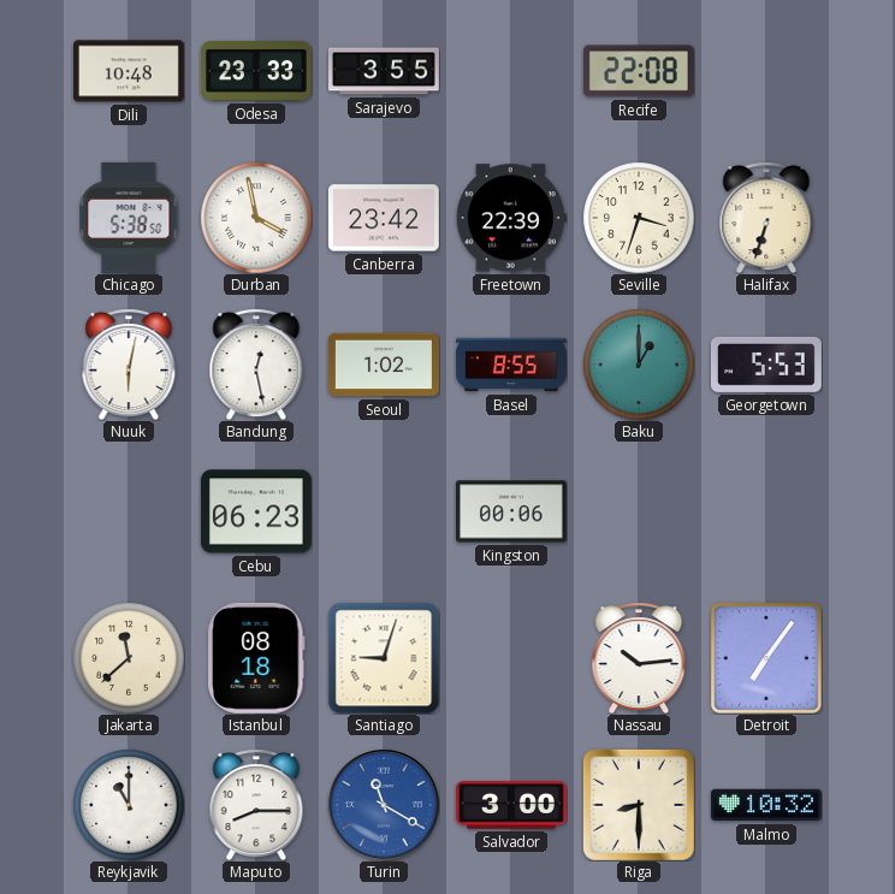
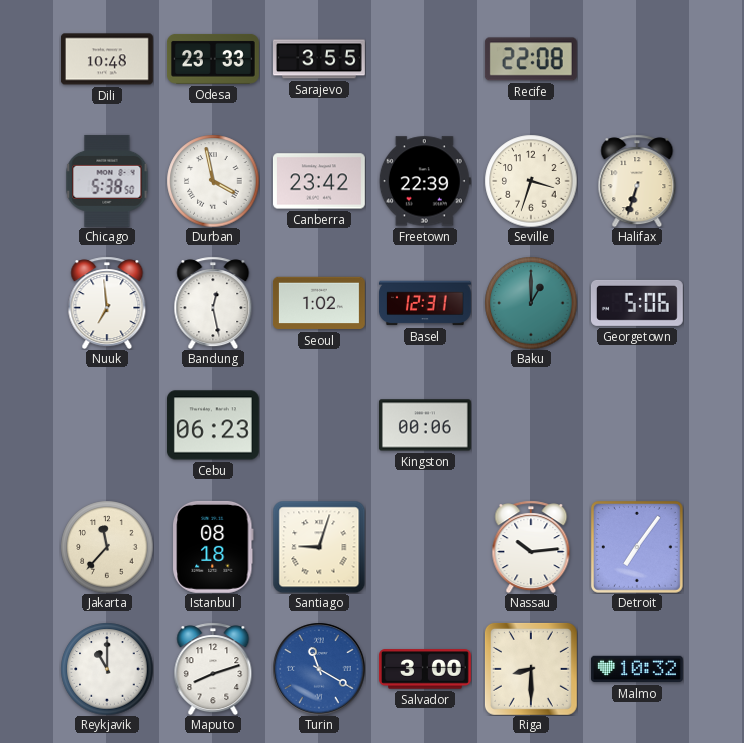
Nuuk: 6:02 -> 6:59
Basel: 8:55 -> 12:31
Georgetown: 5:53 -> 5:06
Jakarta: 11:38 -> 11:37
Maputo: 8:15 -> 8:12
